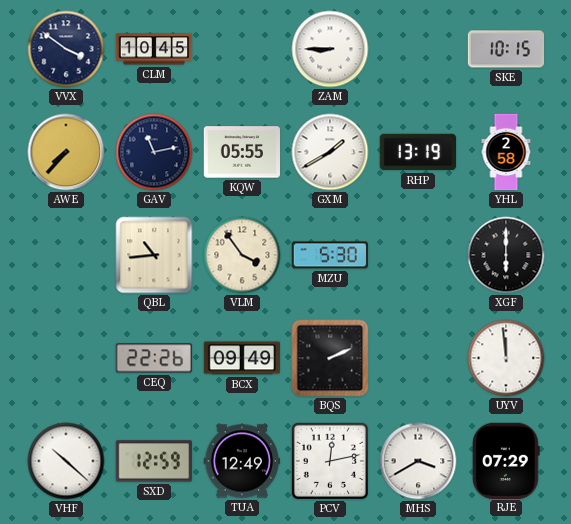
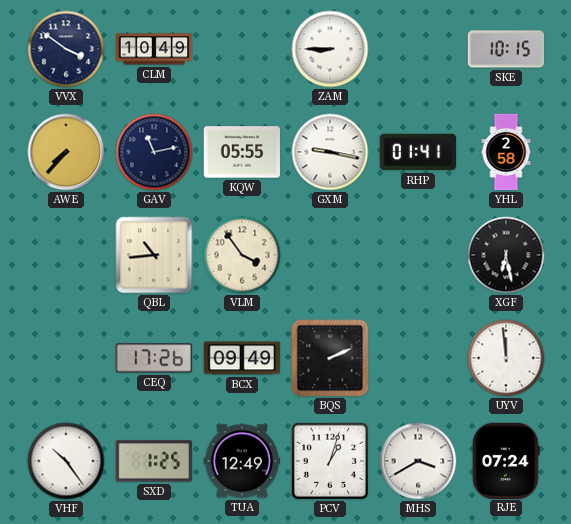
CLM: 10:45 -> 10:49
GXM: 1:40 -> 9:17
RHP: 13:19 -> 01:41
MZU: 5:30 -> none
XGF: 6:00 -> 6:28
CEQ: 22:26 -> 17:26
VHF: 10:22 -> 10:24
SXD: 12:59 -> 1:25
PCV: 12:13 -> 1:03
RJE: 07:29 -> 07:24
